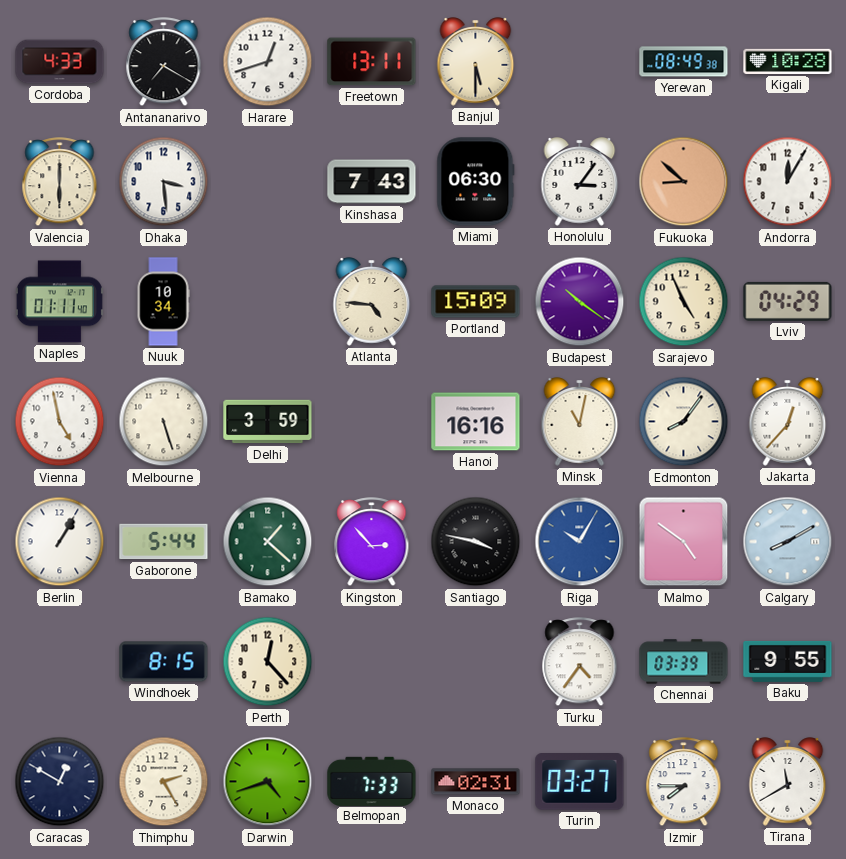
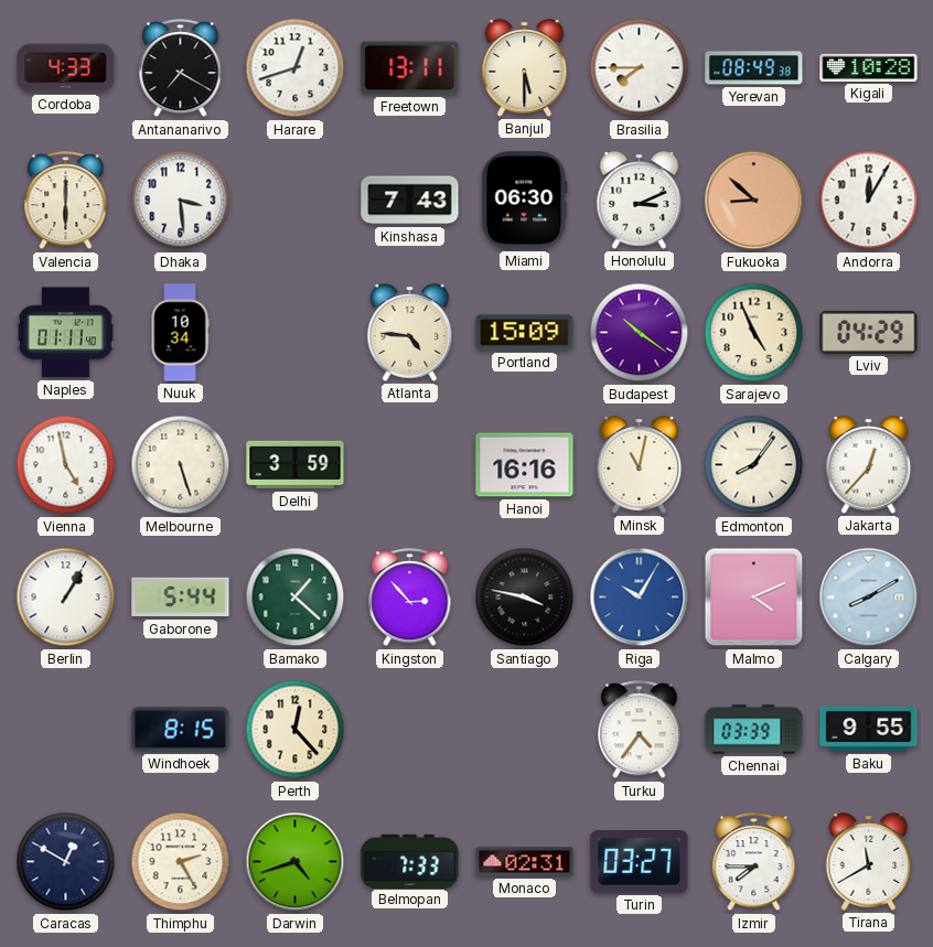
Brasilia: none -> 7:45
Honolulu: 3:06 -> 3:11
Malmo: 4:51 -> 4:11
